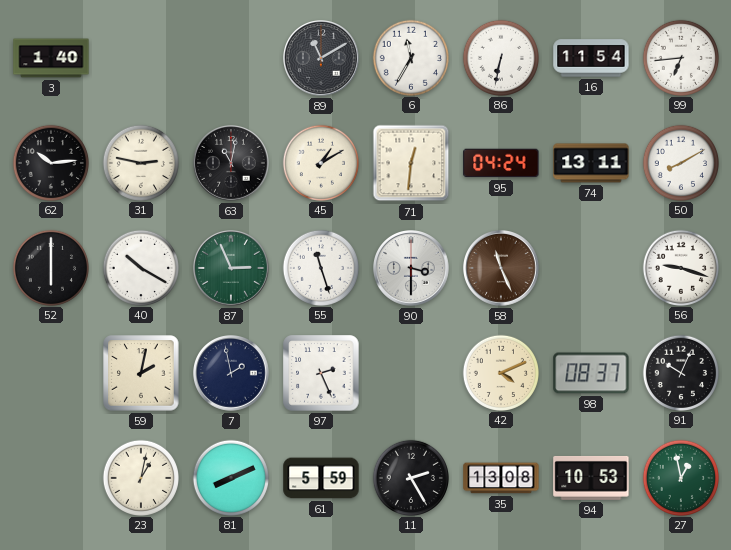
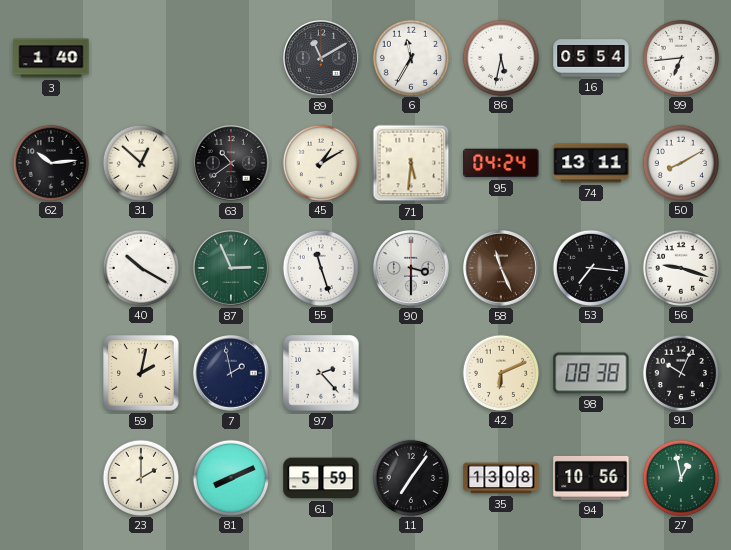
86: 6:32 -> 5:32
16: 11:54 -> 05:54
31: 2:47 -> 12:52
63: 11:02 -> 10:39
71: 12:31 -> 5:31
52: 6:00 -> none
53: none -> 7:16
97: 2:26 -> 2:23
42: 4:11 -> 6:11
98: 08:37 -> 08:38
23: 1:02 -> 2:00
11: 2:25 -> 7:06
94: 10:53 -> 10:56
